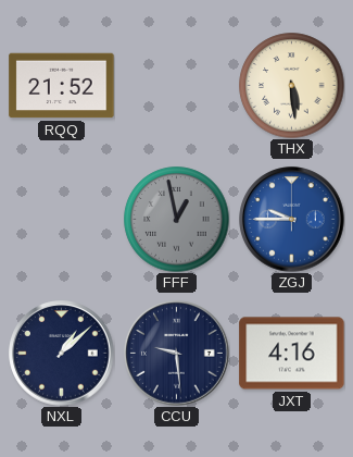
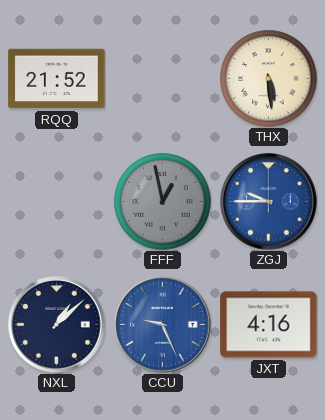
CCU: 9:29 -> 9:26
CCU dial: navy -> blue
